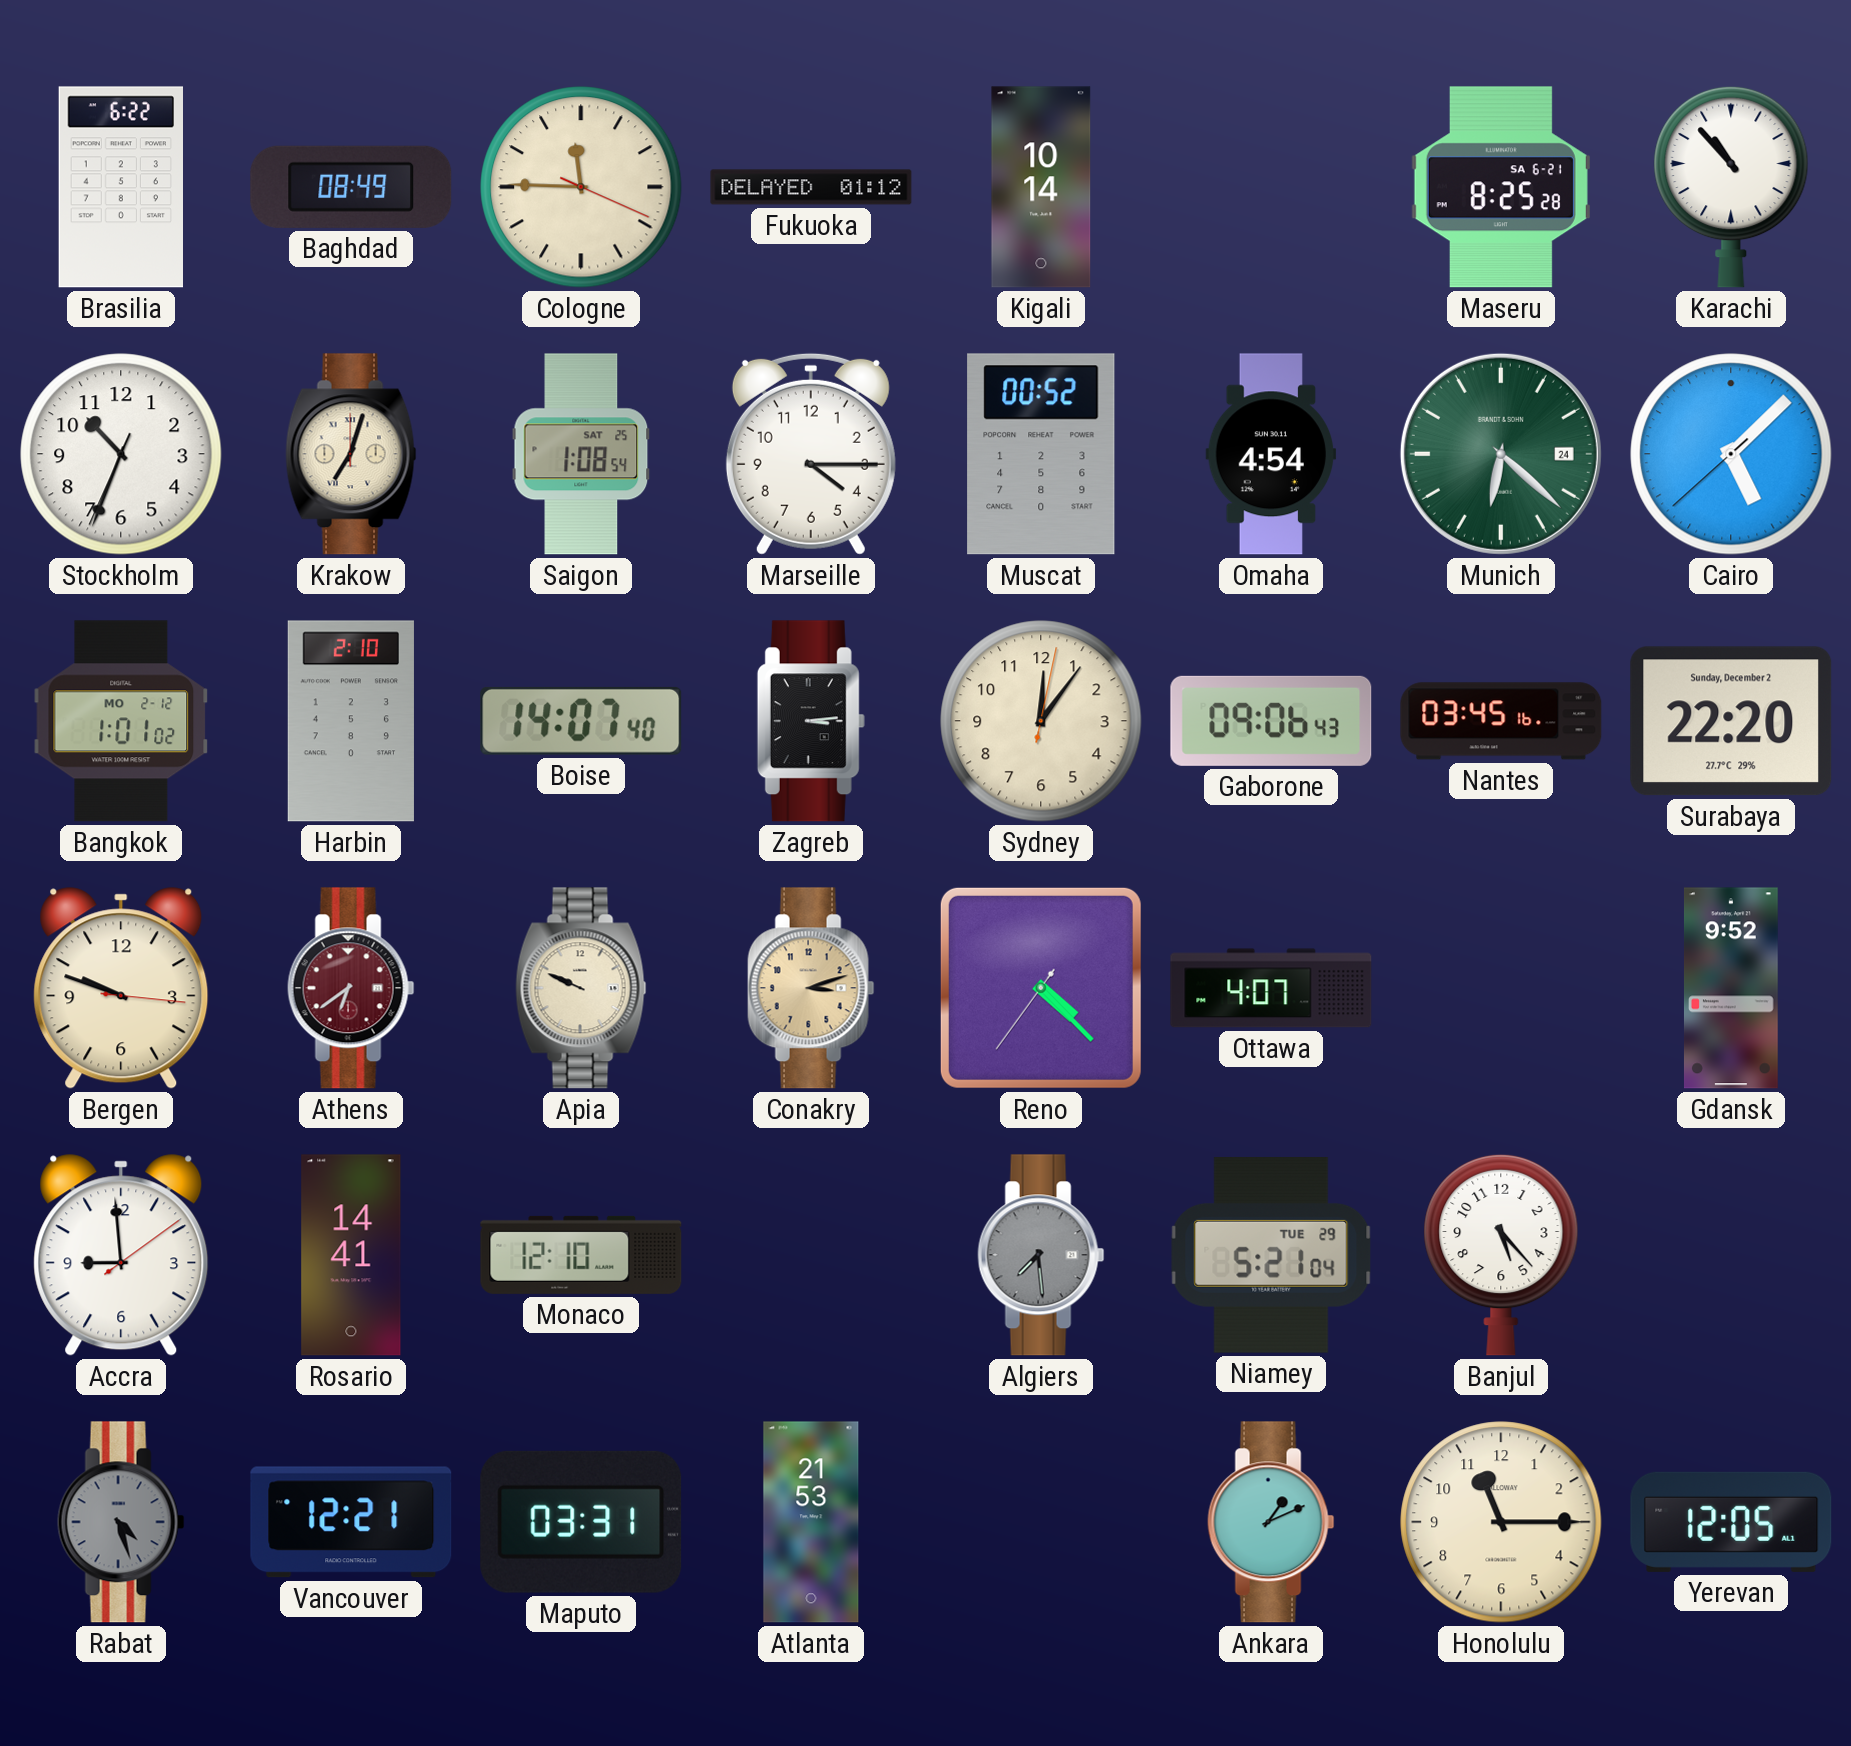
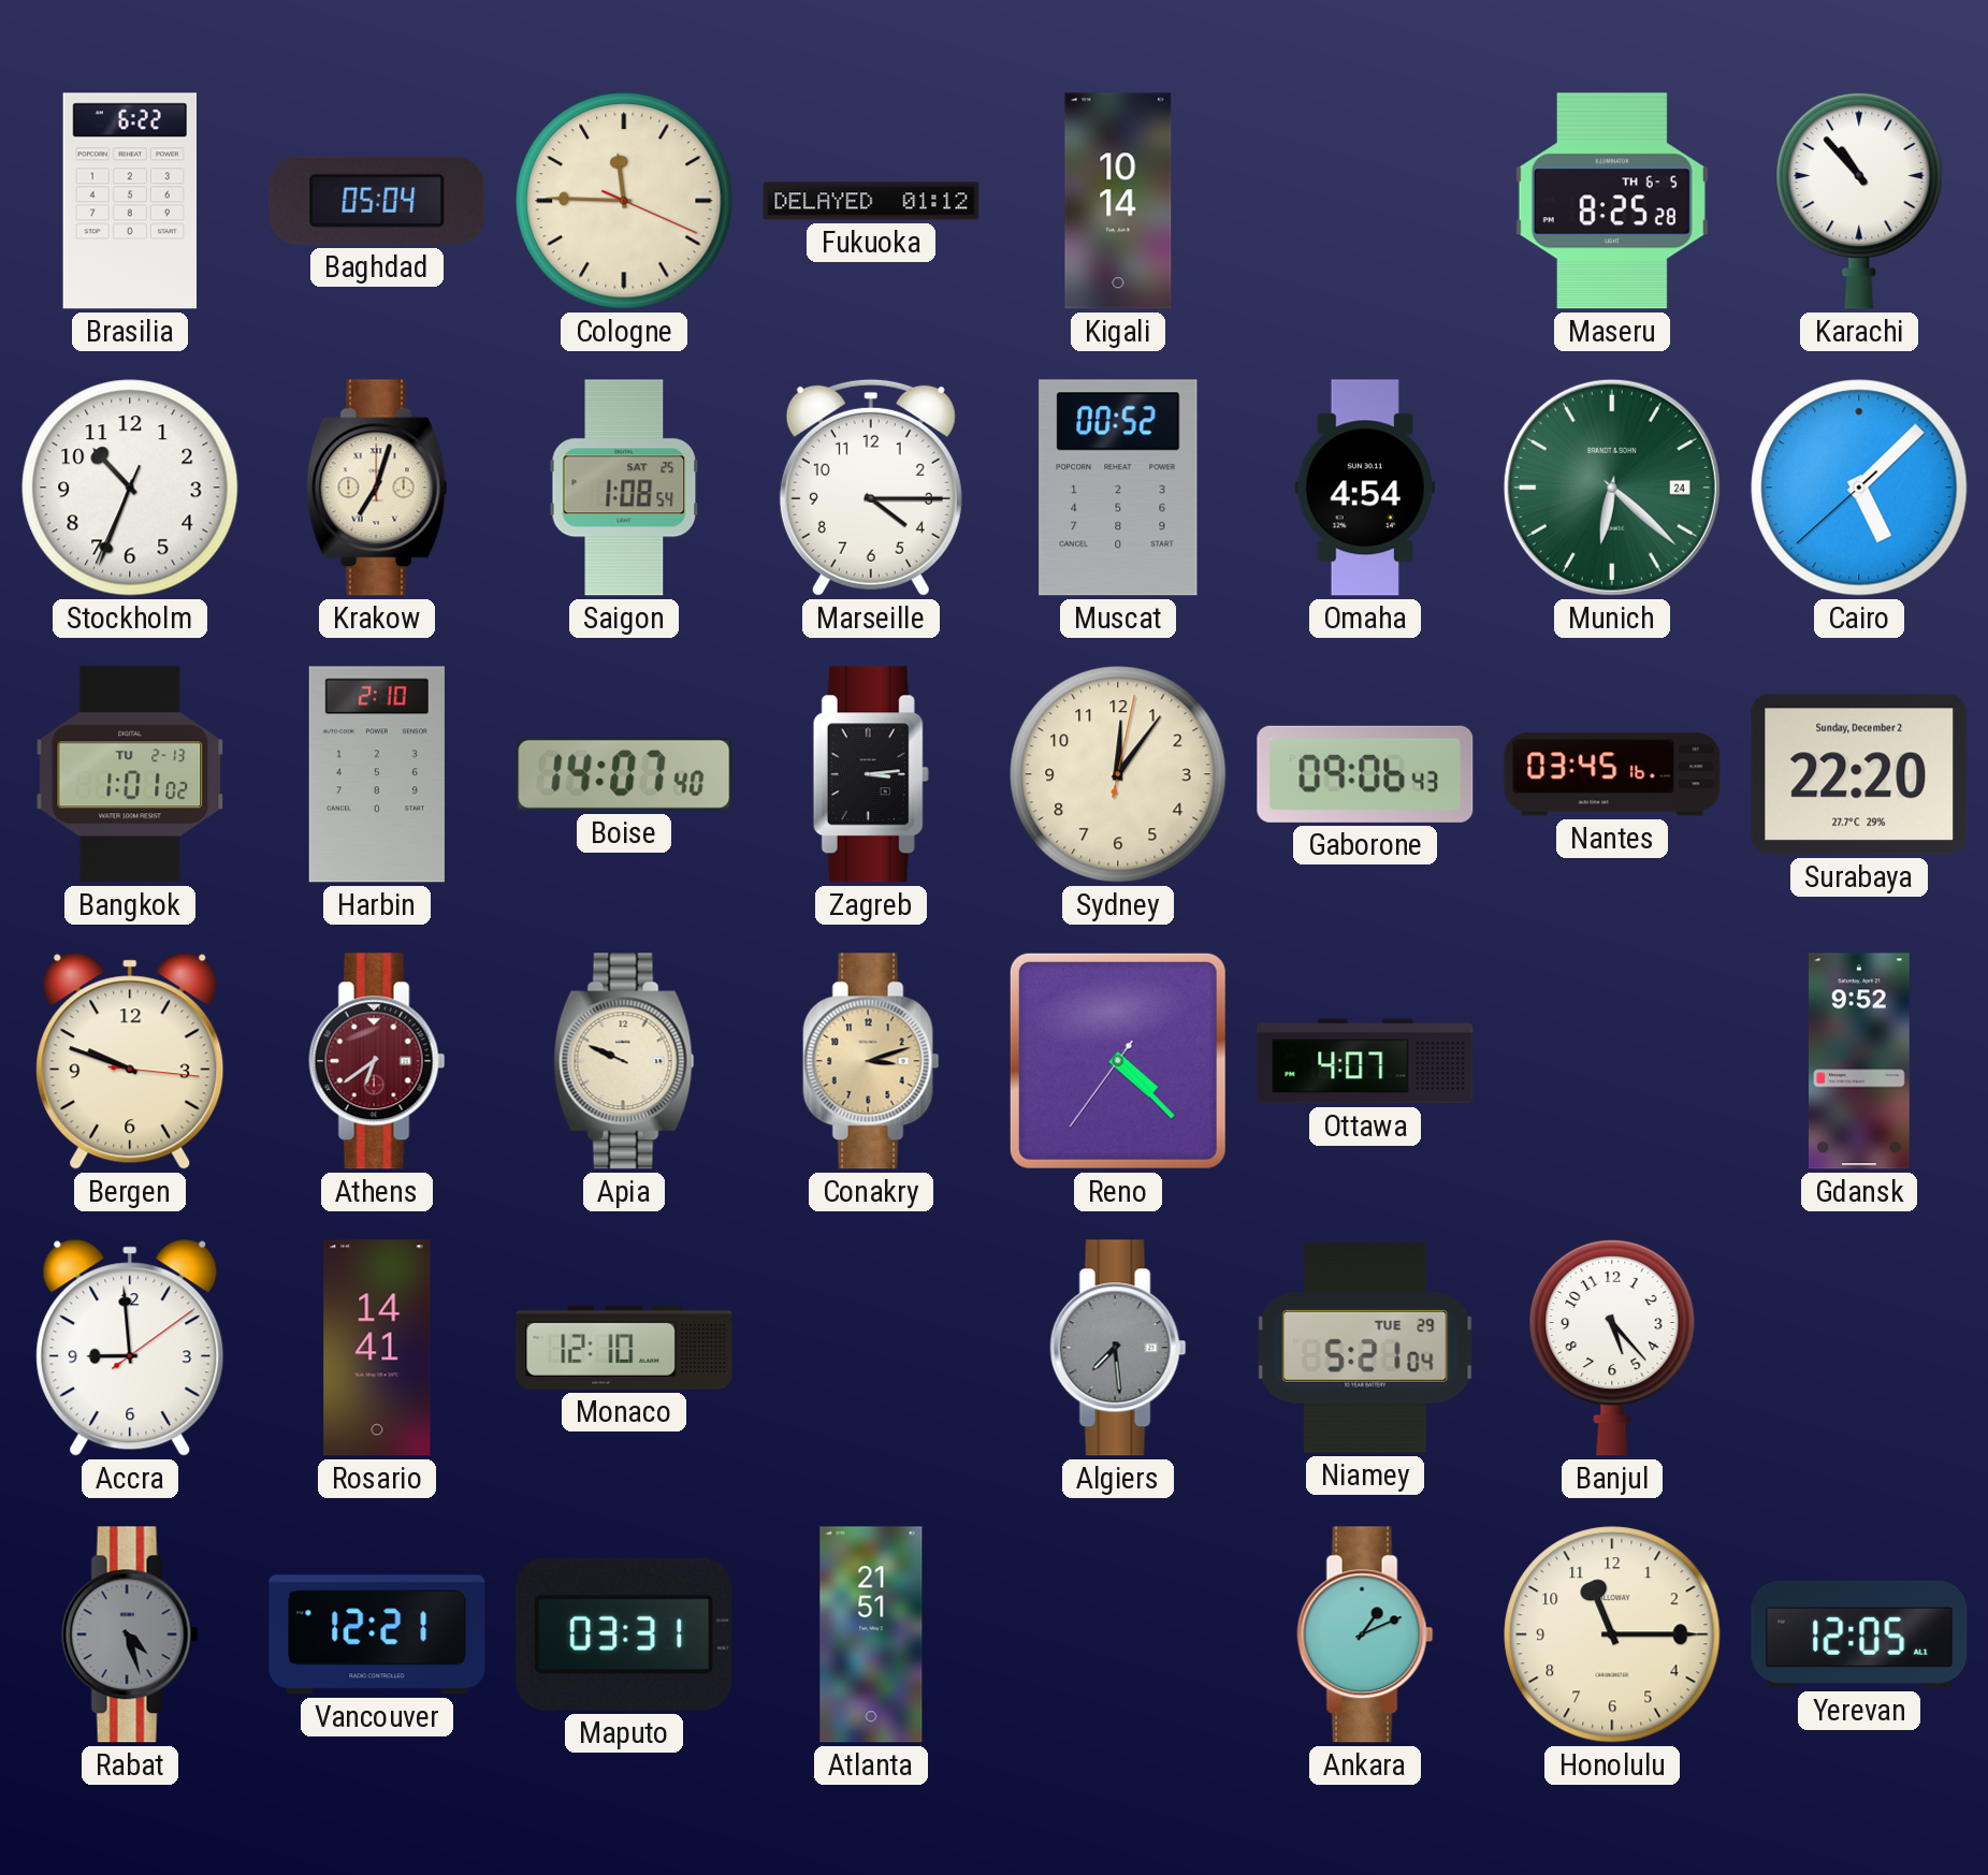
Baghdad: 08:49 -> 05:04
Maseru date: SA 6-21 -> TH 6-5
Bangkok date: MO 2-12 -> TU 2-13
Atlanta: 21:53 -> 21:51
